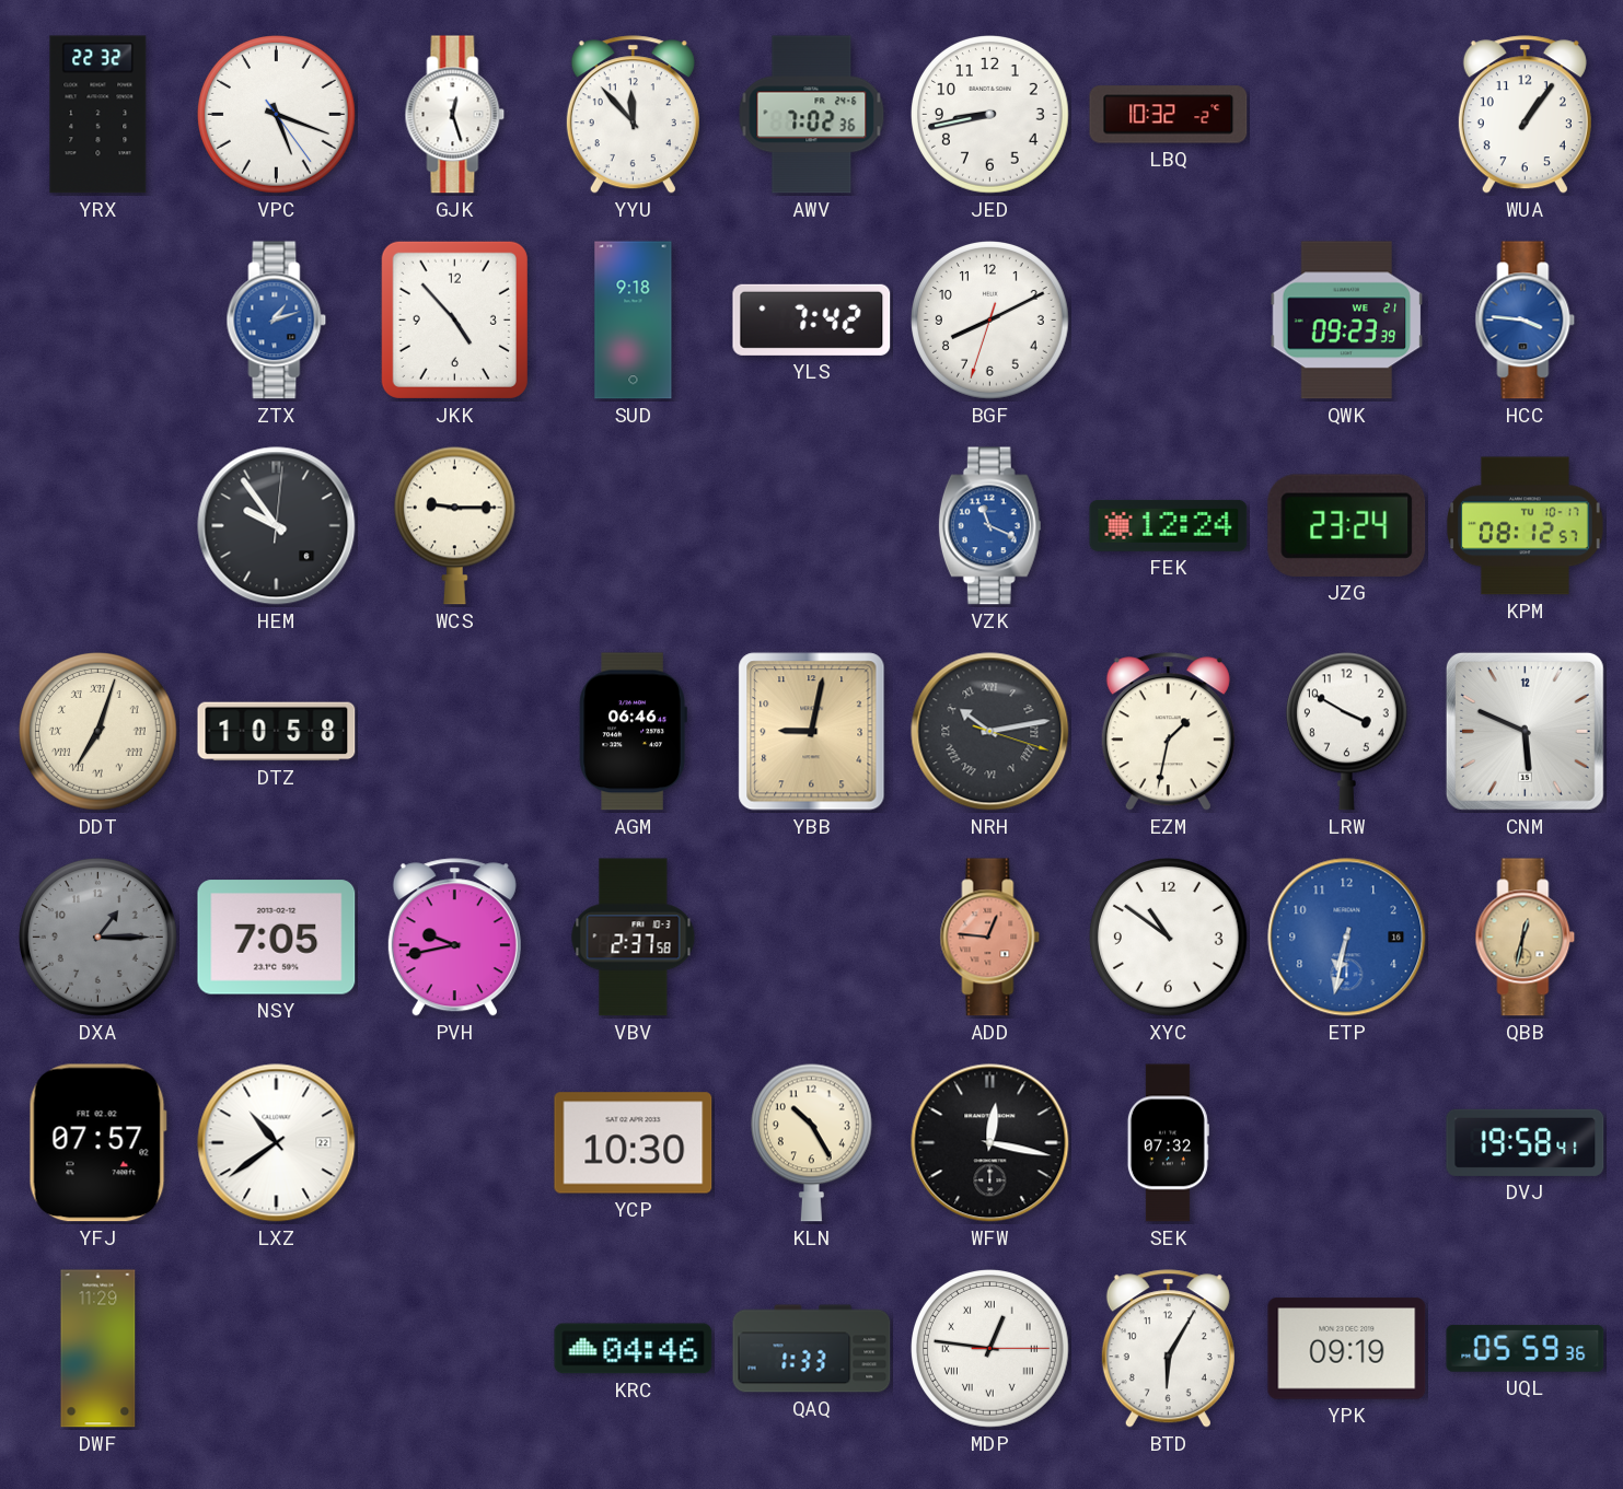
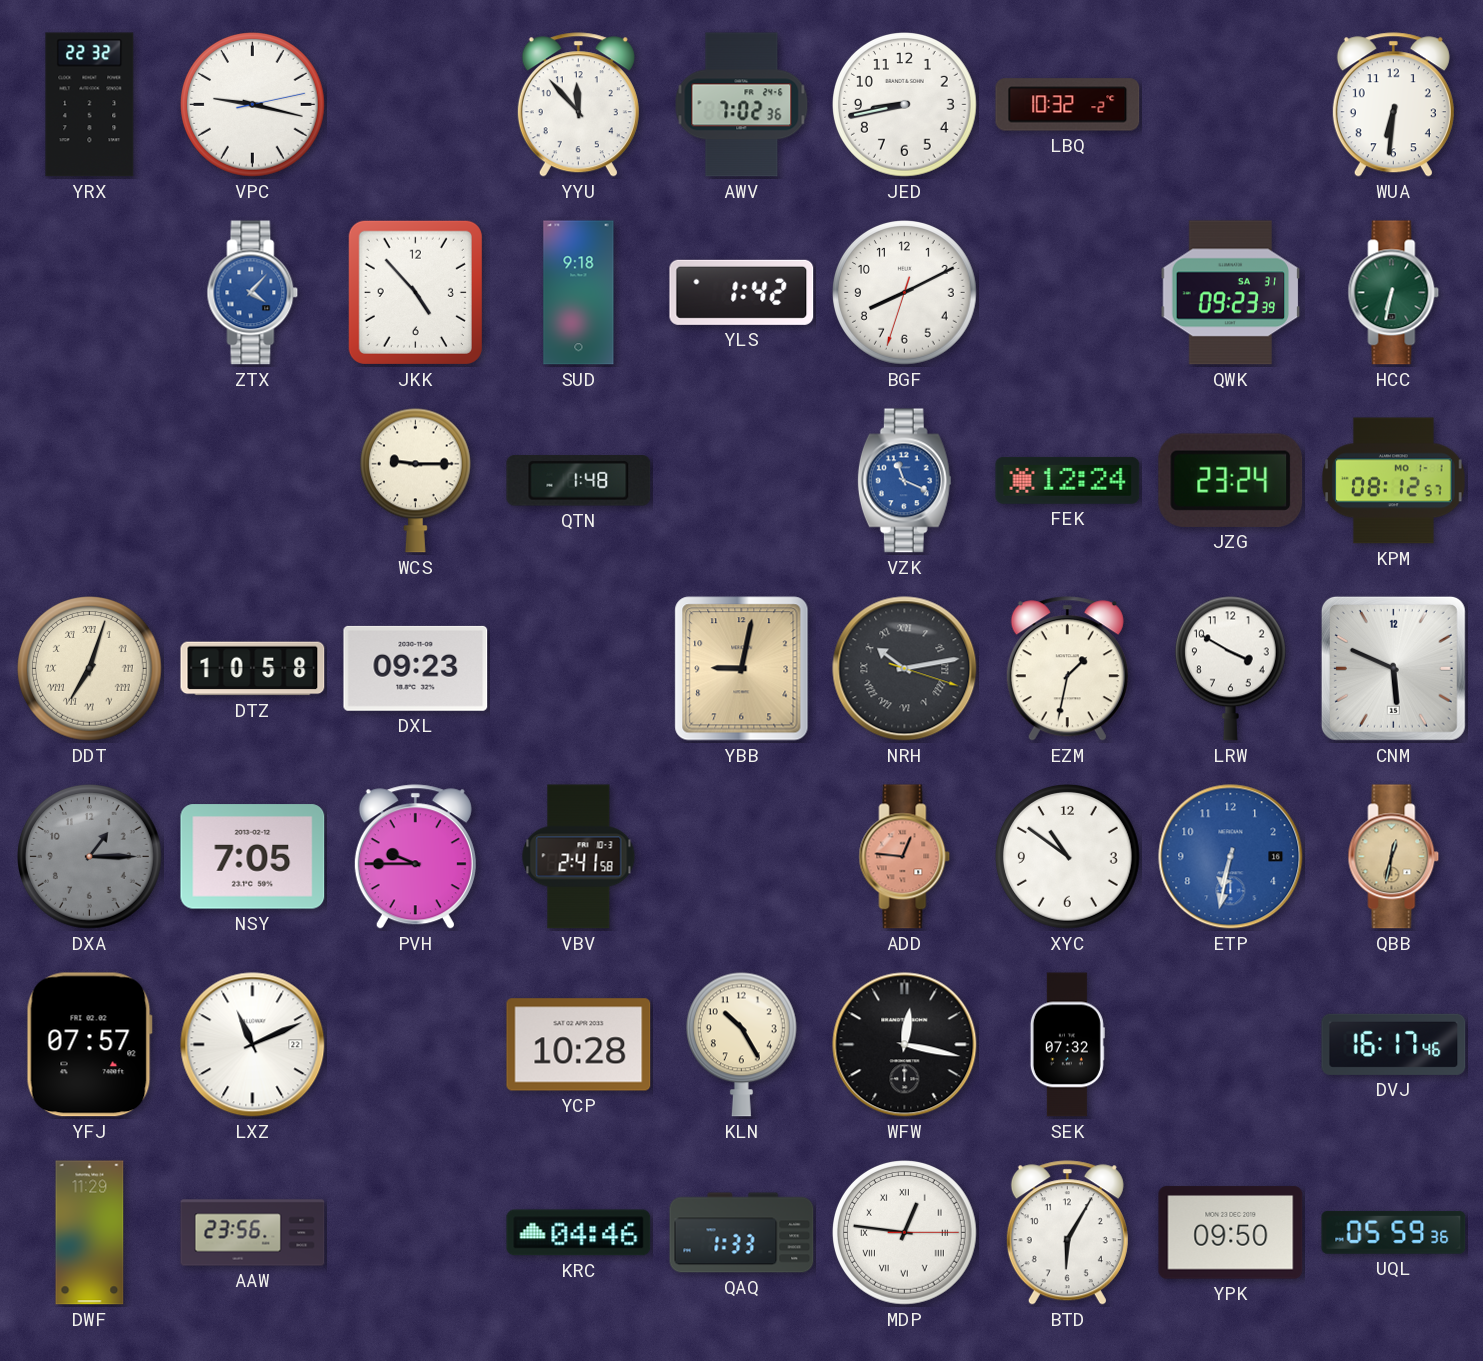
VPC: 5:18 -> 9:17
GJK: 12:27 -> none
WUA: 1:06 -> 6:31
ZTX: 1:12 -> 4:07
YLS: 7:42 -> 1:42
QWK date: WE 21 -> SA 31
HCC: 3:46 -> 6:32
HCC dial: blue -> green
HEM: 9:54 -> none
QTN: none -> 1:48
KPM date: TU 10-17 -> MO 1-1
DXL: none -> 09:23
AGM: 06:46 -> none
PVH: 9:43 -> 9:45
VBV: 2:37 -> 2:41
LXZ: 10:39 -> 11:11
YCP: 10:30 -> 10:28
DVJ: 19:58 -> 16:17
AAW: none -> 23:56
YPK: 09:19 -> 09:50
